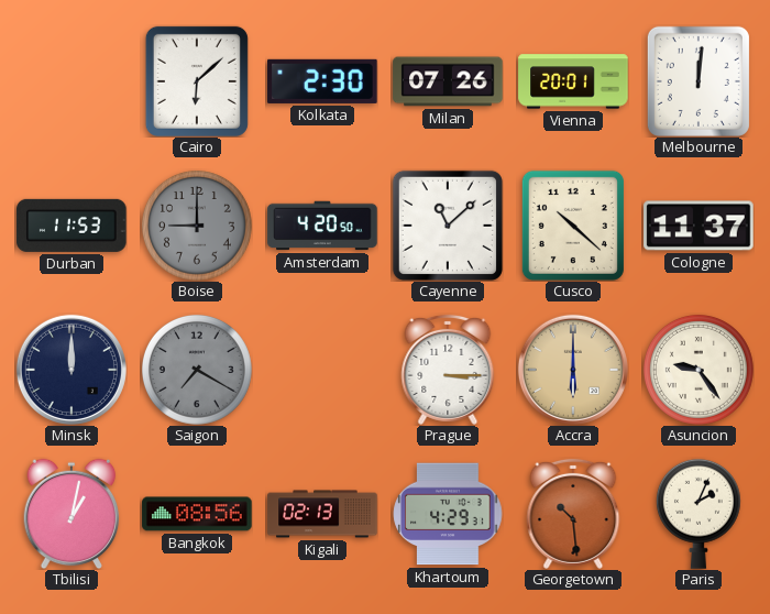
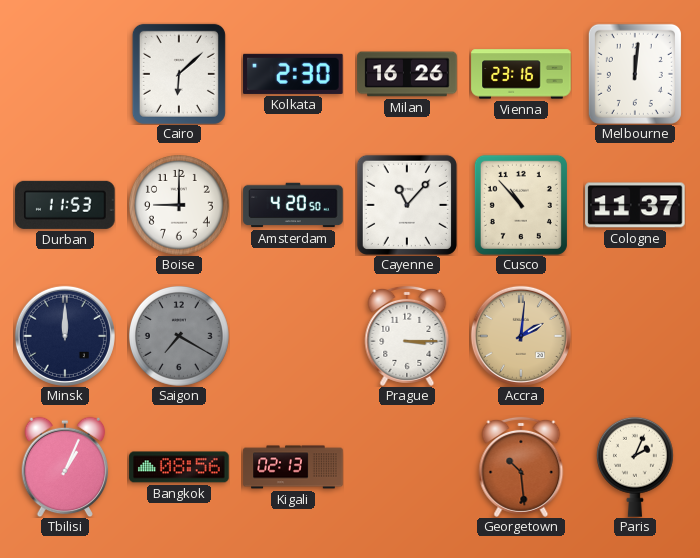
Milan: 07:26 -> 16:26
Vienna: 20:01 -> 23:16
Boise dial: grey -> white
Cayenne: 11:08 -> 11:07
Cusco: 10:22 -> 10:53
Accra: 6:00 -> 2:01
Asuncion: 9:24 -> none
Tbilisi: 1:02 -> 1:04
Khartoum: 4:29 -> none
